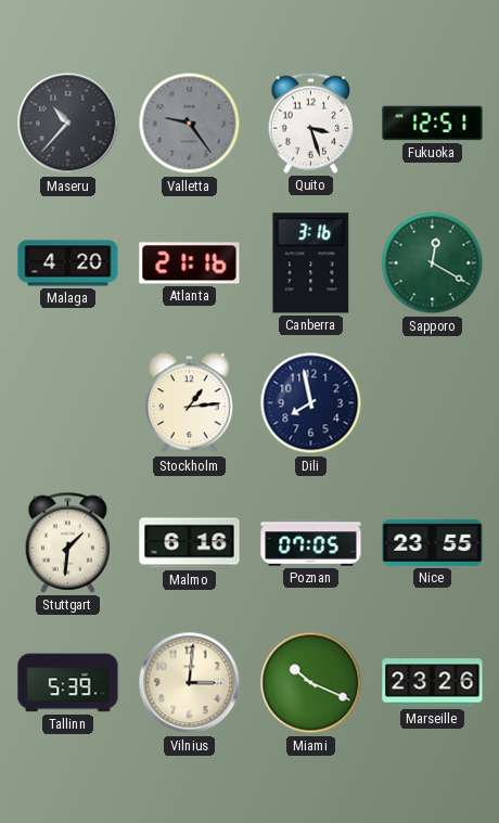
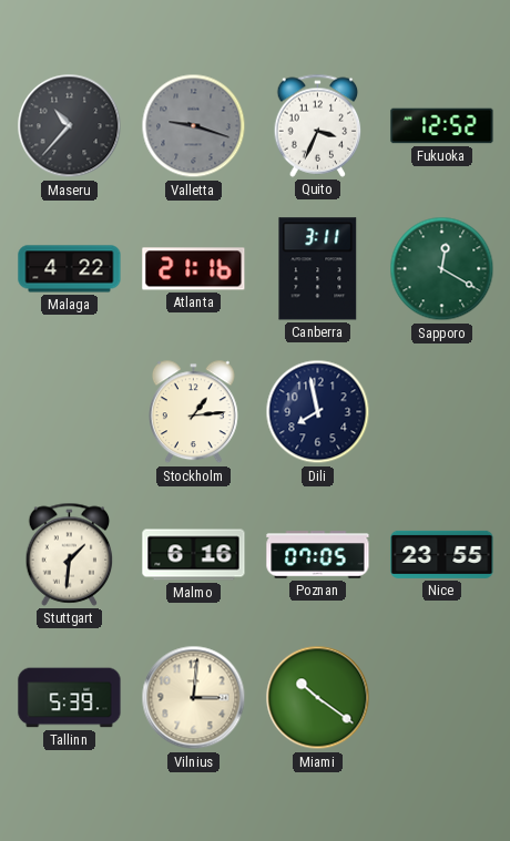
Valletta: 9:24 -> 9:18
Quito: 3:27 -> 3:34
Fukuoka: 12:51 -> 12:52
Malaga: 4:20 -> 4:22
Canberra: 3:16 -> 3:11
Miami: 10:19 -> 10:21
Marseille: 23:26 -> none
